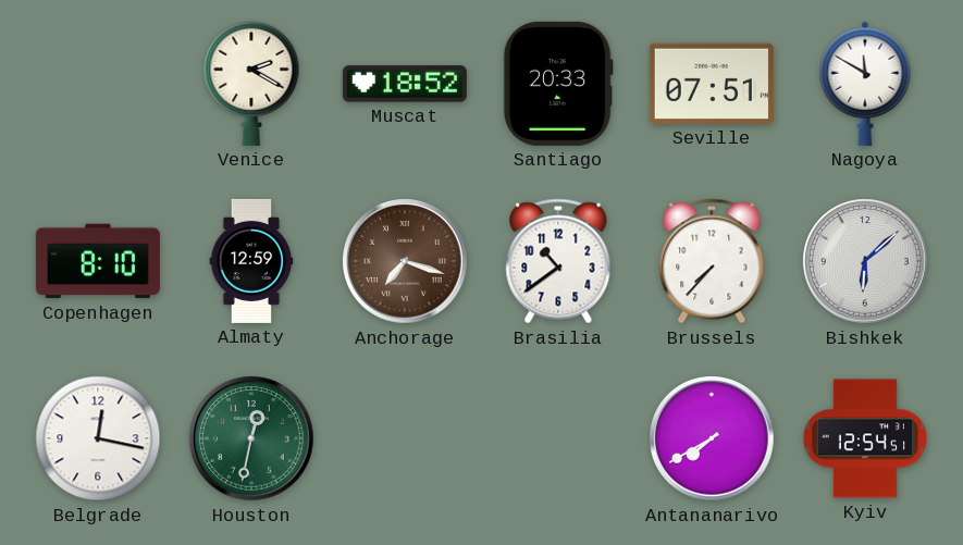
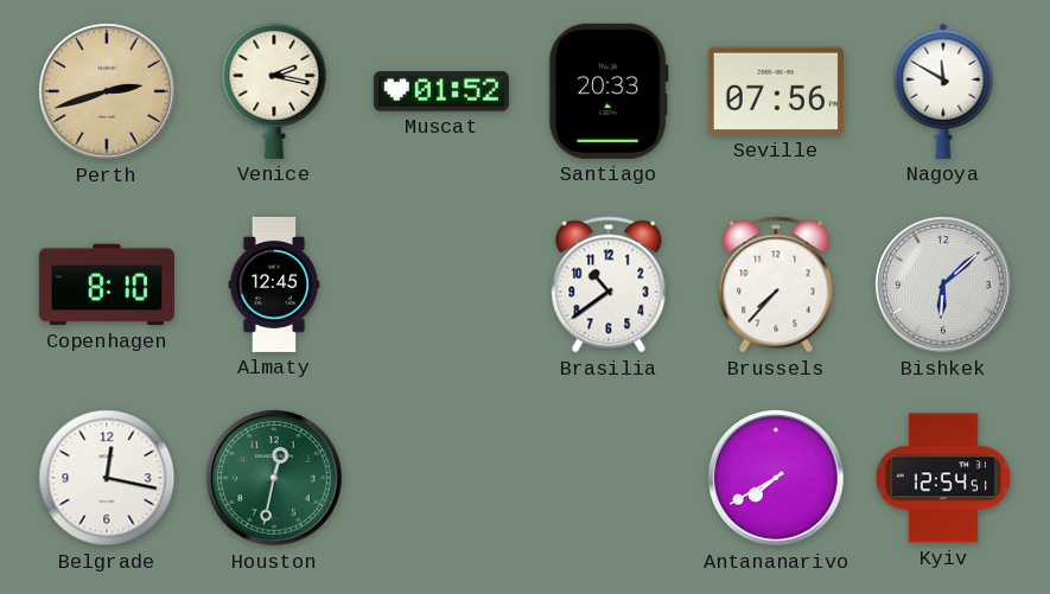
Perth: none -> 2:42
Venice: 2:20 -> 2:17
Muscat: 18:52 -> 01:52
Seville: 07:51 -> 07:56
Almaty: 12:59 -> 12:45
Anchorage: 7:18 -> none
